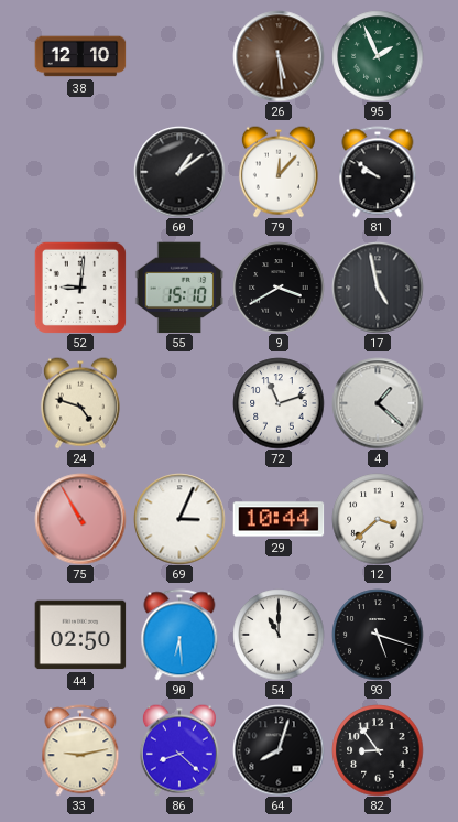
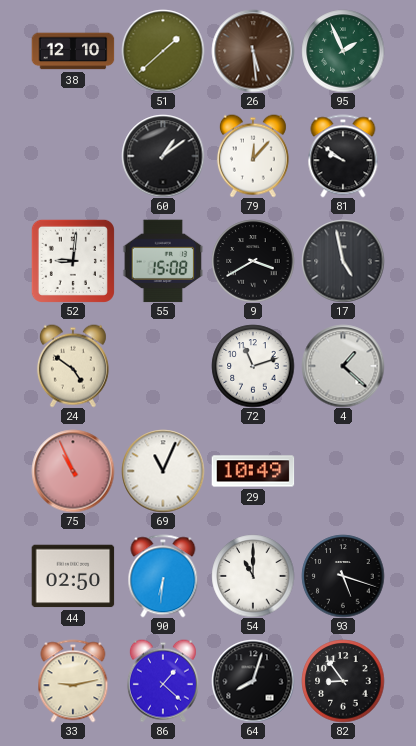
51: none -> 1:38
55: 15:10 -> 15:08
24: 4:48 -> 4:51
75: 10:55 -> 10:56
69: 3:04 -> 11:04
29: 10:44 -> 10:49
12: 3:38 -> none
90: 6:29 -> 6:31
86: 8:22 -> 1:22
